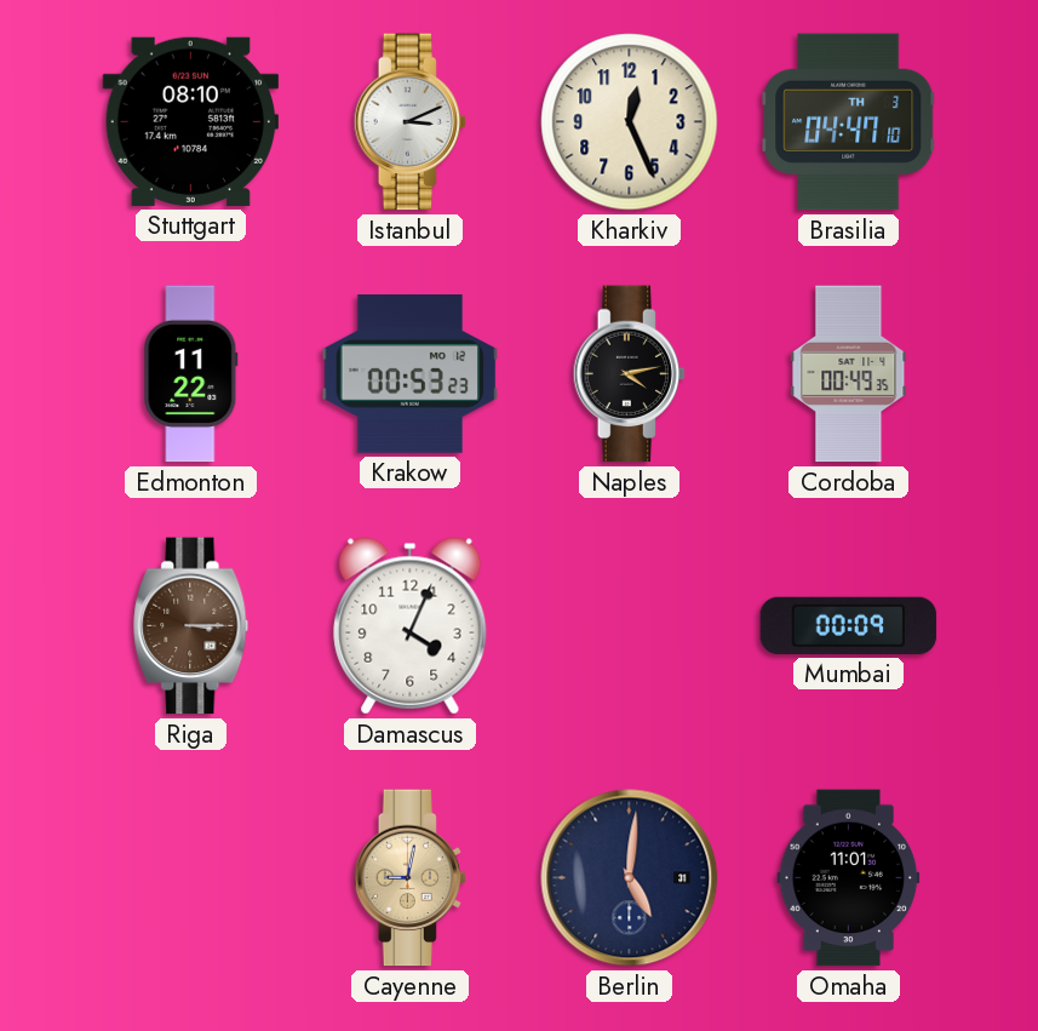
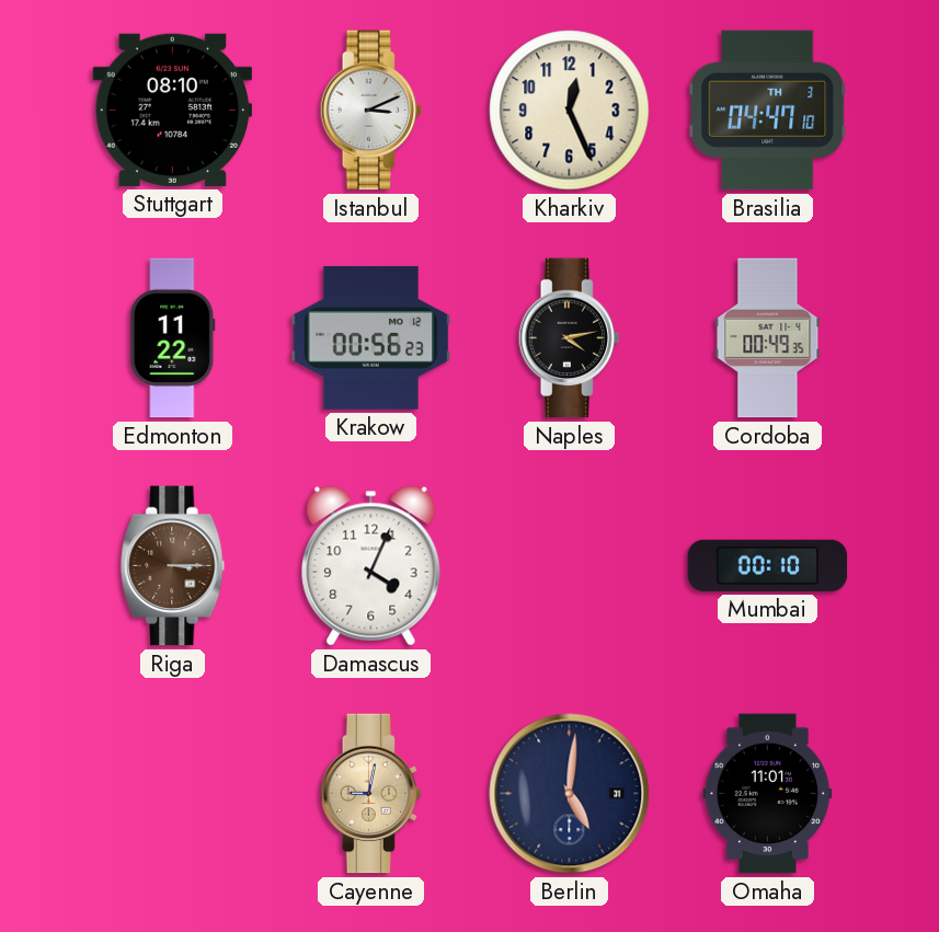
Krakow: 00:53 -> 00:56
Mumbai: 00:09 -> 00:10
